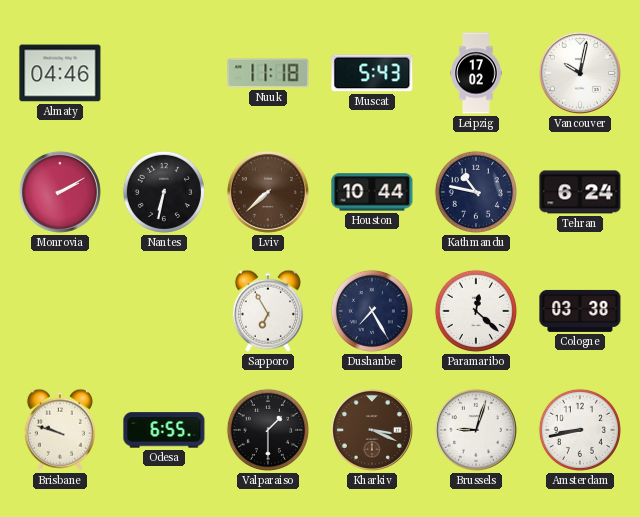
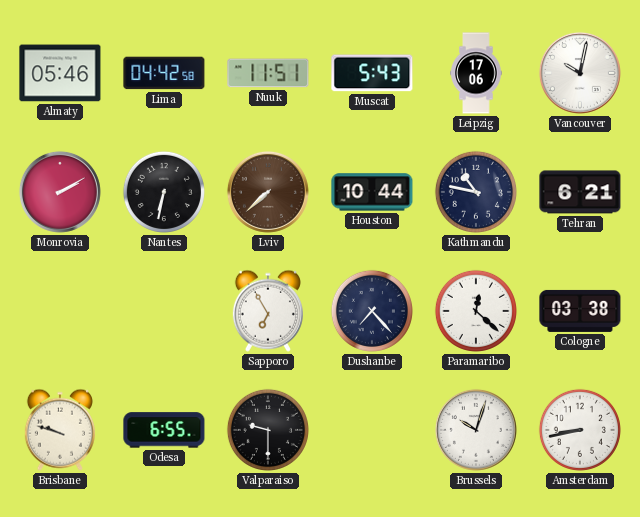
Almaty: 04:46 -> 05:46
Lima: none -> 04:42
Nuuk: 11:18 -> 11:51
Leipzig: 17:02 -> 17:06
Tehran: 6:24 -> 6:21
Dushanbe: 7:25 -> 7:23
Valparaiso: 1:30 -> 9:30
Kharkiv: 3:19 -> none
Brussels: 9:03 -> 10:03
